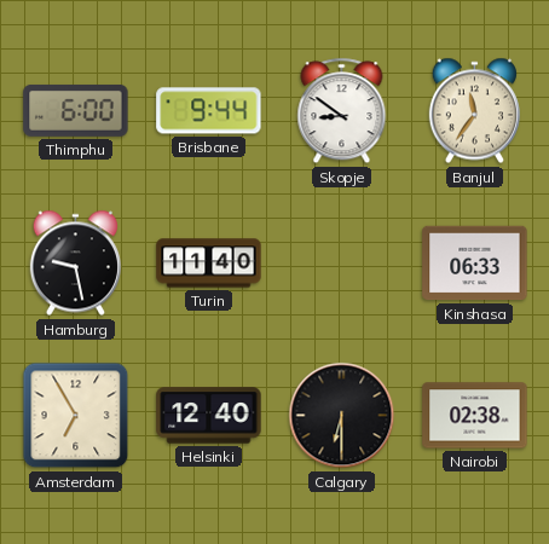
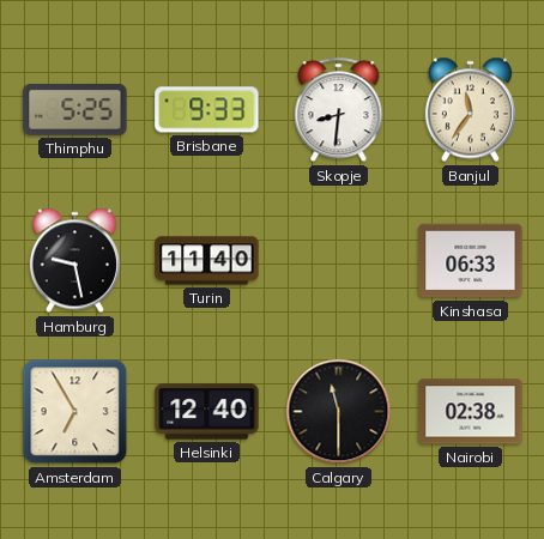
Thimphu: 6:00 -> 5:25
Brisbane: 9:44 -> 9:33
Skopje: 8:51 -> 8:31
Calgary: 6:30 -> 11:30
